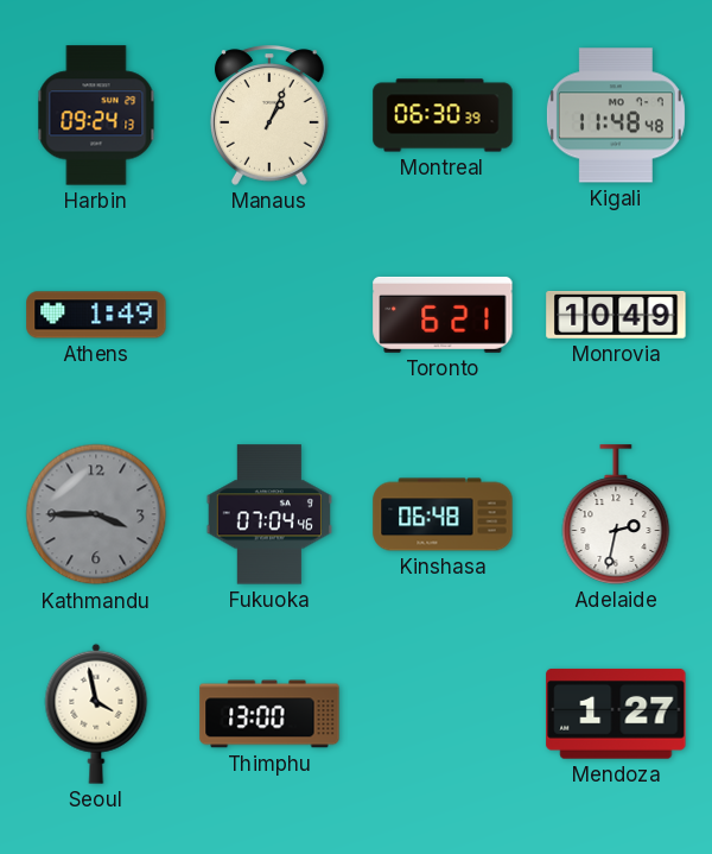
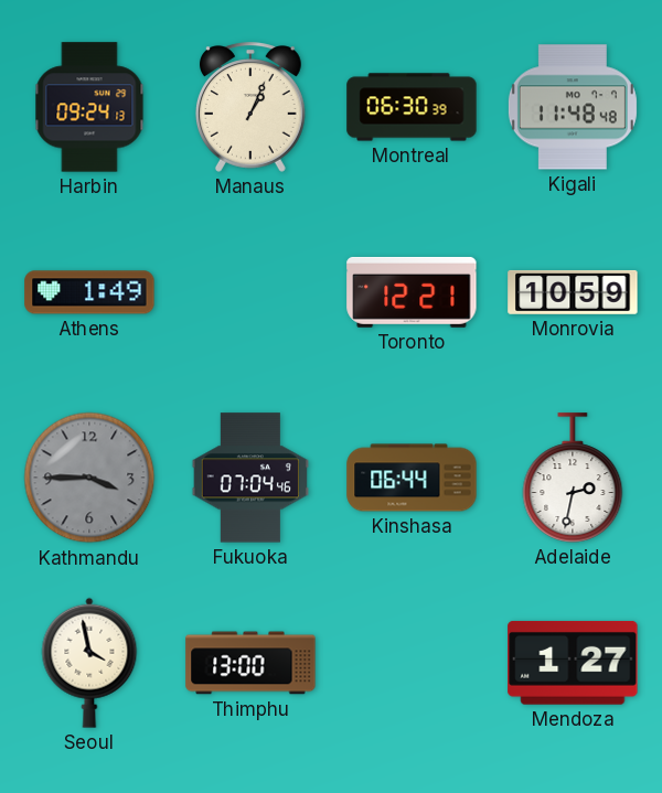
Toronto: 6:21 -> 12:21
Monrovia: 10:49 -> 10:59
Kinshasa: 06:48 -> 06:44
